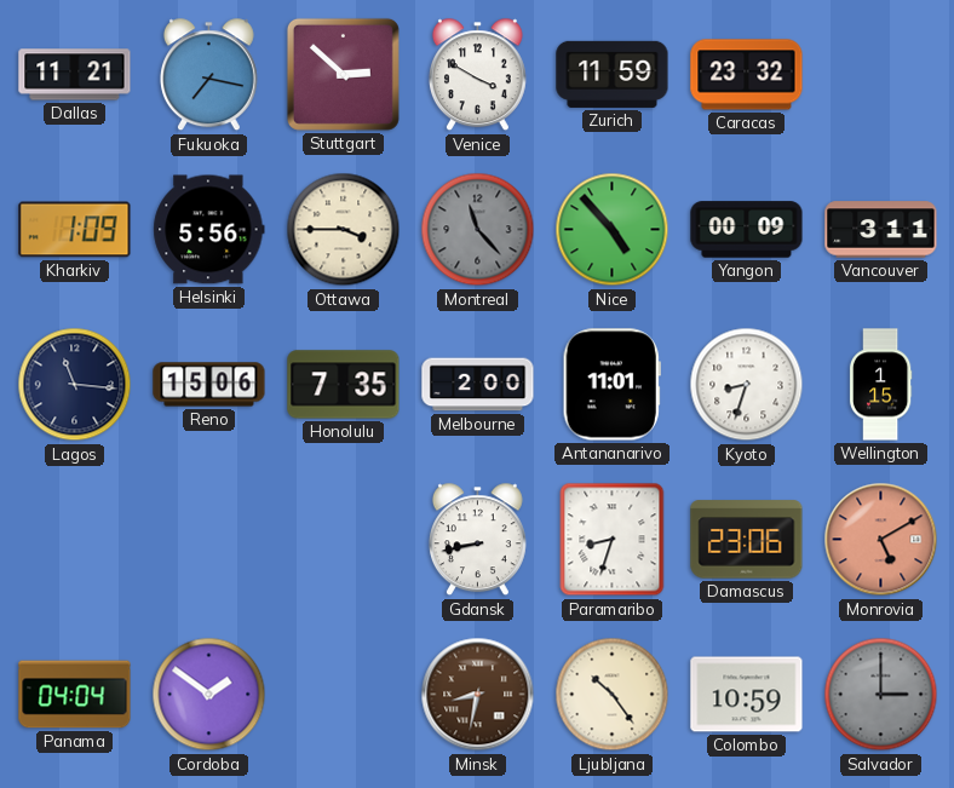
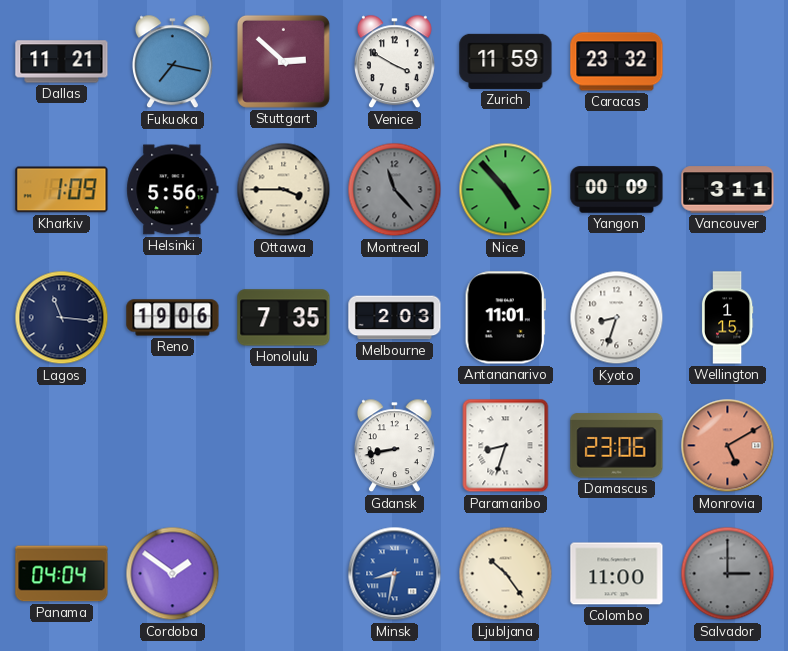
Reno: 15:06 -> 19:06
Melbourne: 2:00 -> 2:03
Minsk dial: brown -> blue
Colombo: 10:59 -> 11:00
